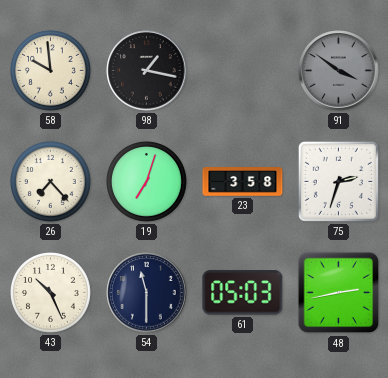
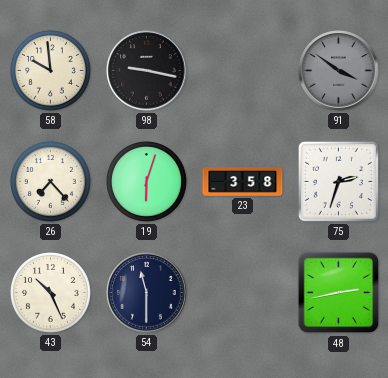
98: 1:17 -> 9:17
19: 7:03 -> 6:03
61: 05:03 -> none
